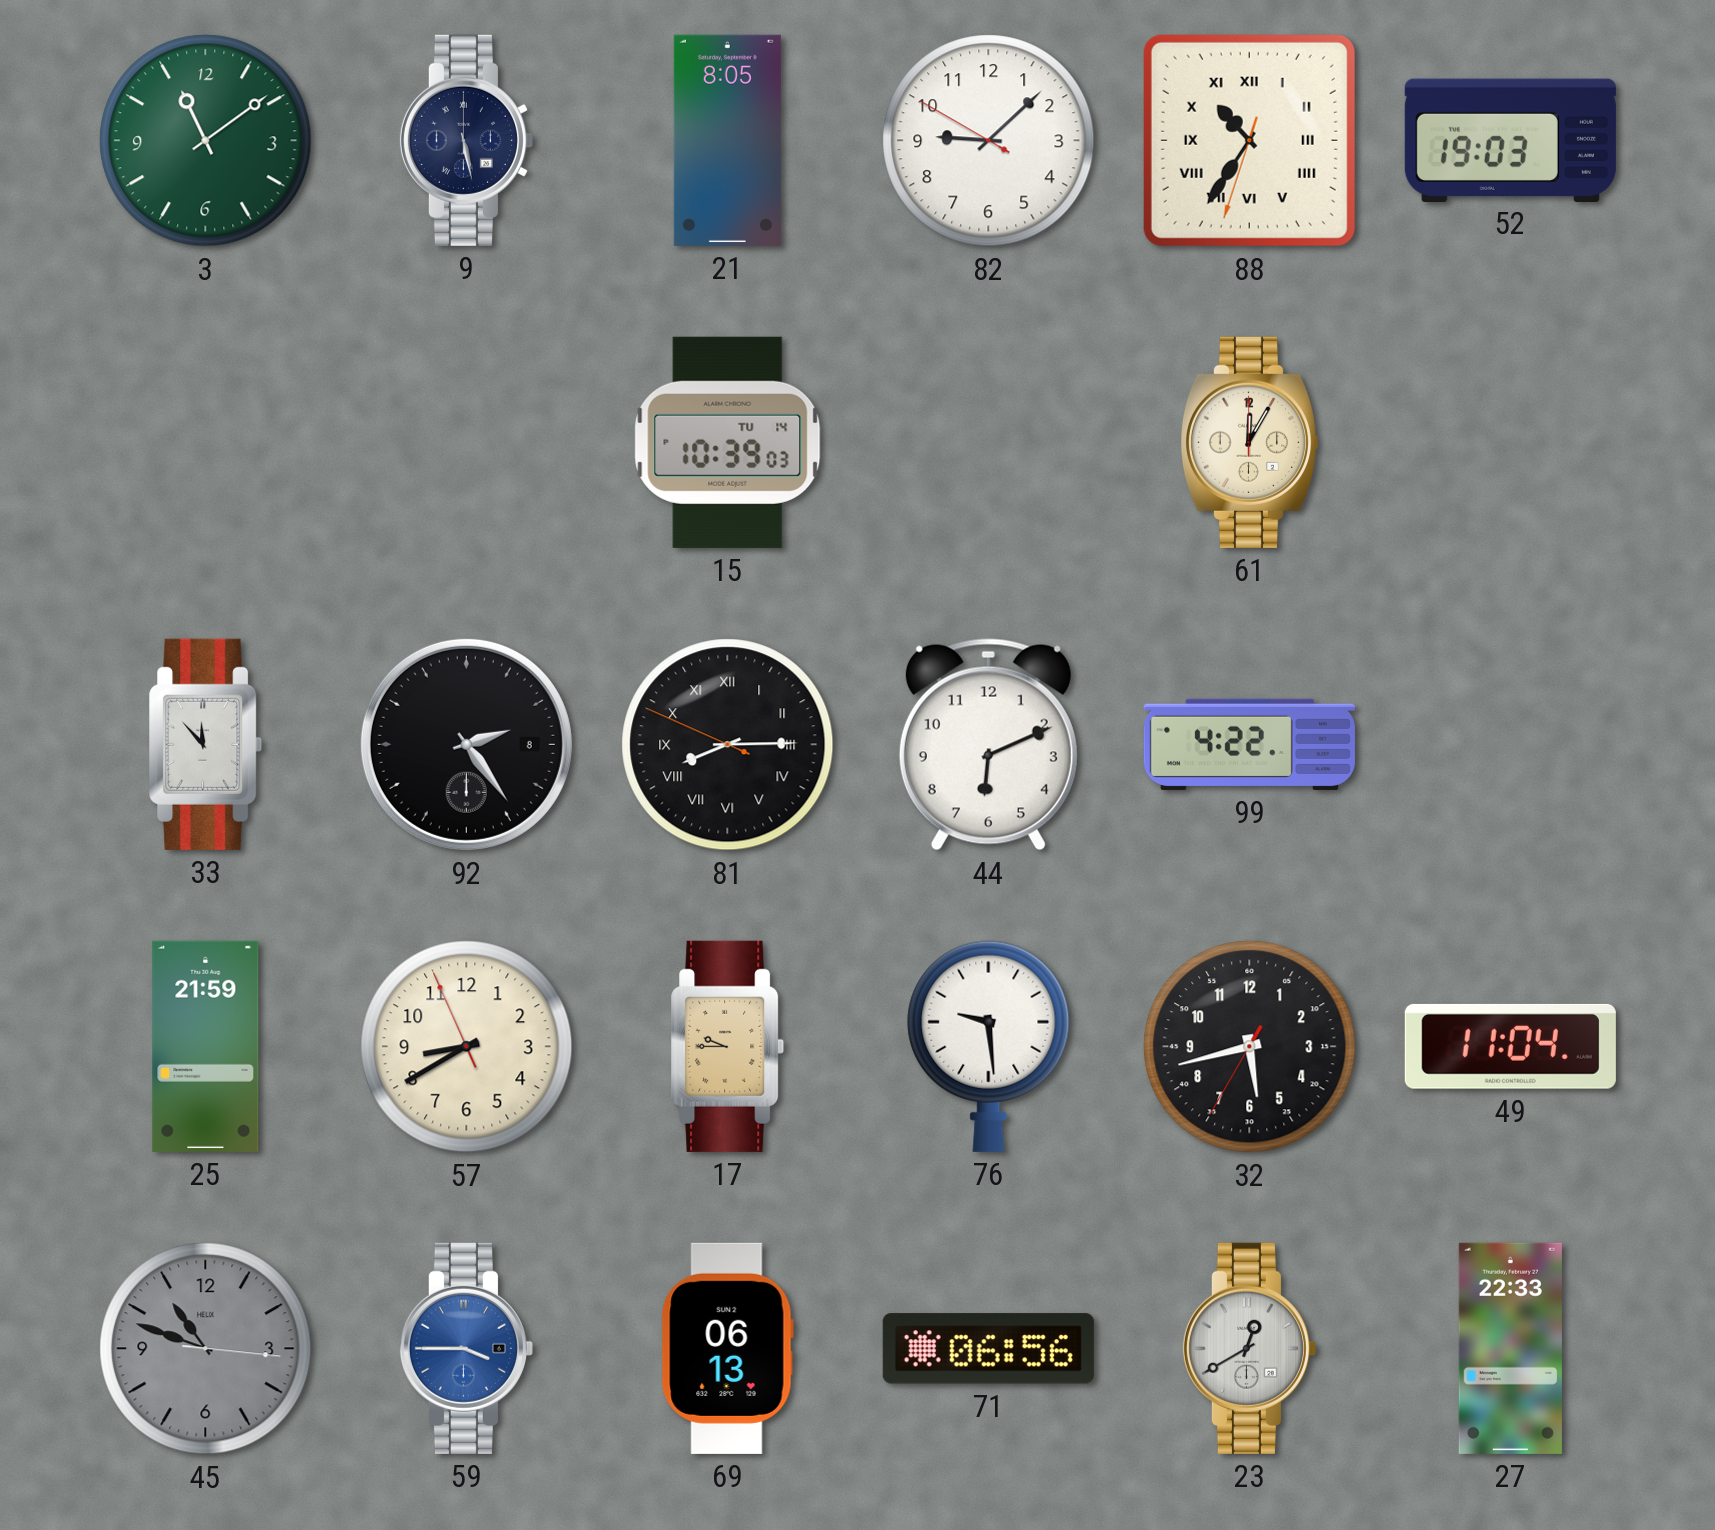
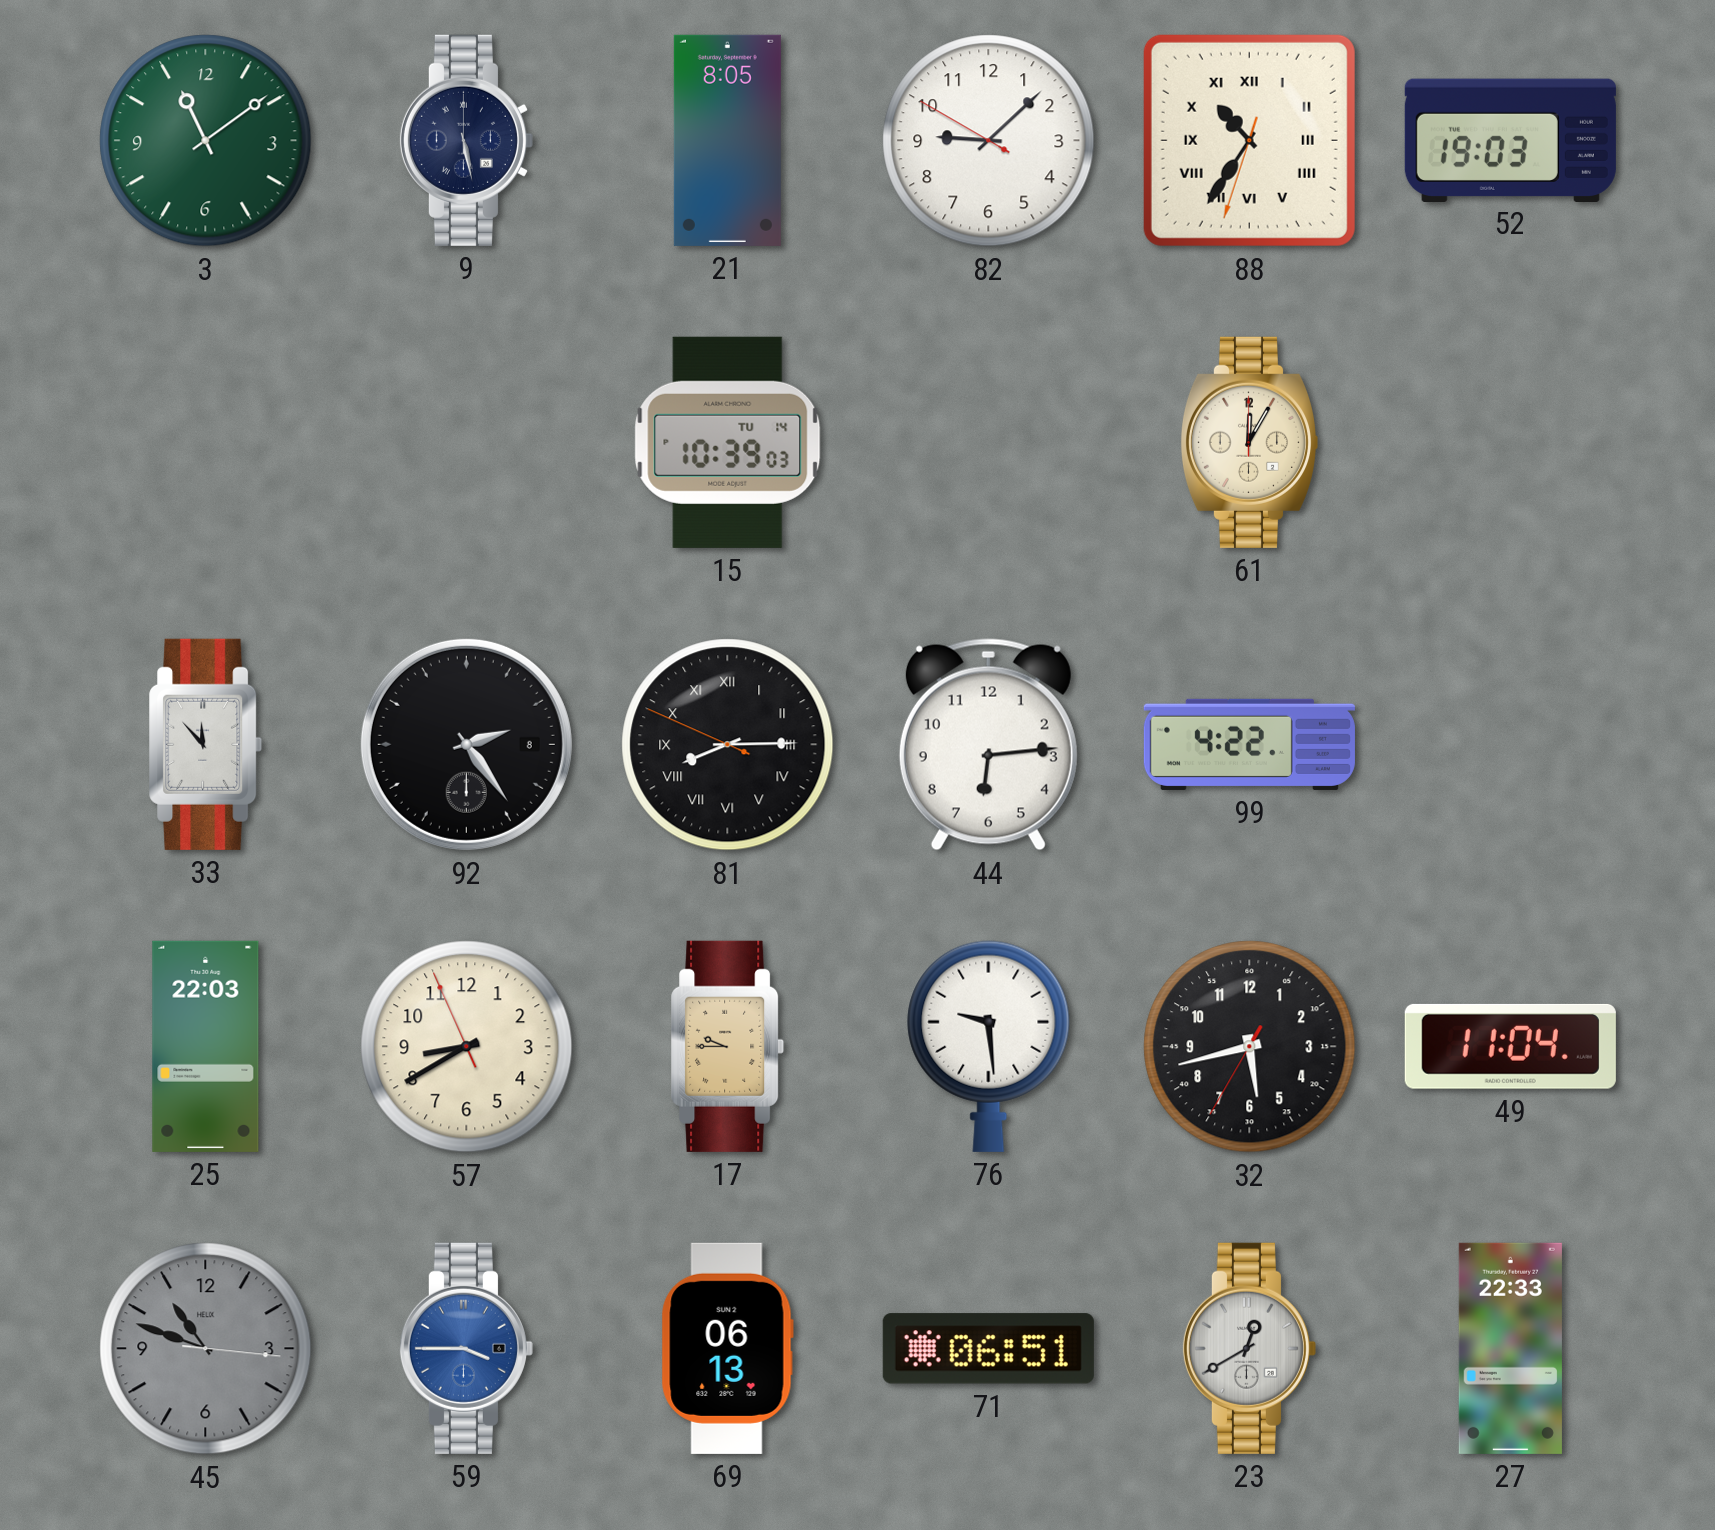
44: 6:11 -> 6:14
25: 21:59 -> 22:03
71: 06:56 -> 06:51
